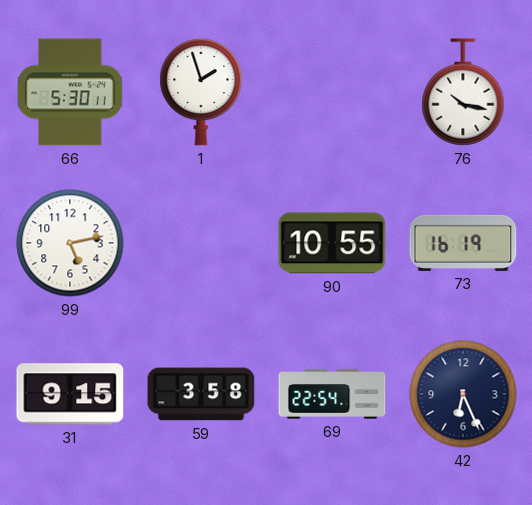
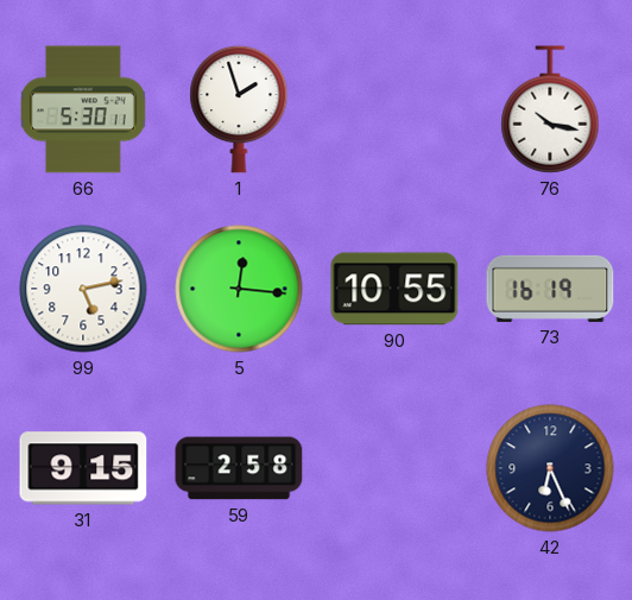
5: none -> 12:16
59: 3:58 -> 2:58
69: 22:54 -> none
